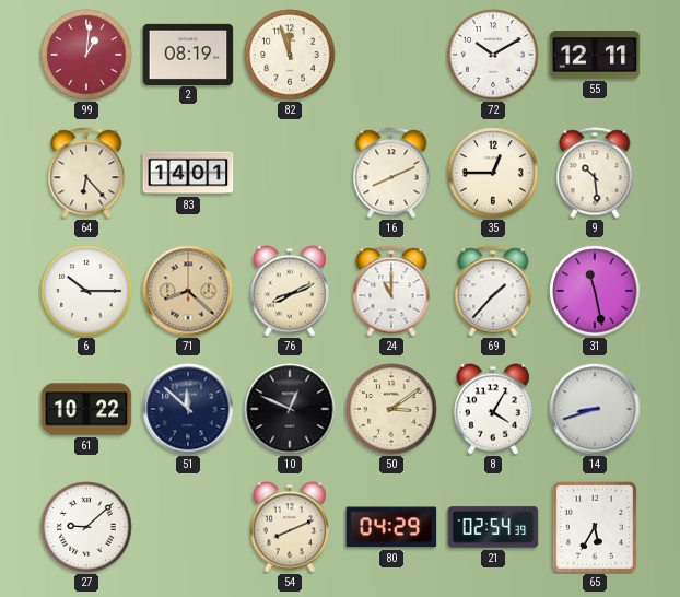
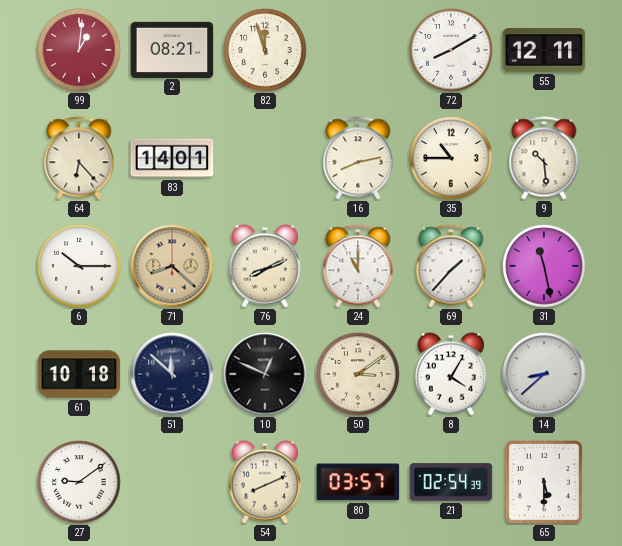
2: 08:19 -> 08:21
72: 10:10 -> 8:10
16: 8:11 -> 8:13
35: 12:45 -> 10:45
61: 10:22 -> 10:18
14: 8:42 -> 8:38
27: 9:08 -> 9:09
80: 04:29 -> 03:57
65: 5:35 -> 5:30
